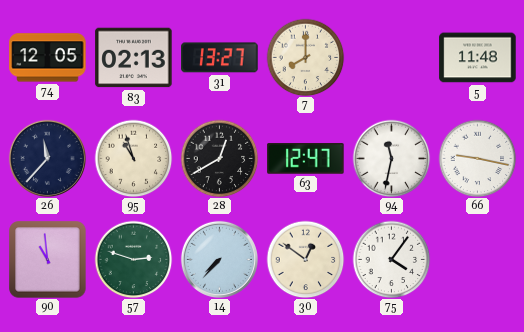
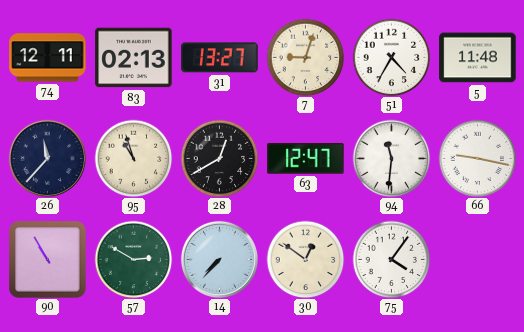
74: 12:05 -> 12:11
7: 8:00 -> 9:03
51: none -> 4:35
94: 11:32 -> 11:31
90: 10:59 -> 10:55
57: 2:48 -> 2:50
